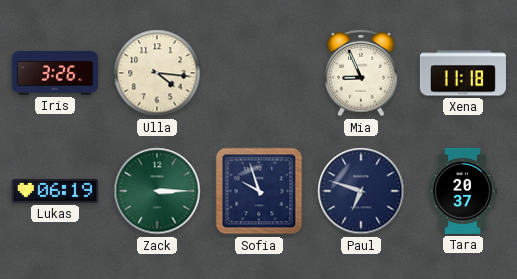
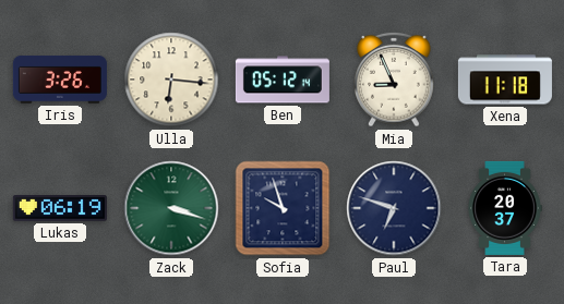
Ulla: 4:16 -> 6:16
Ben: none -> 05:12
Zack: 3:15 -> 3:18
